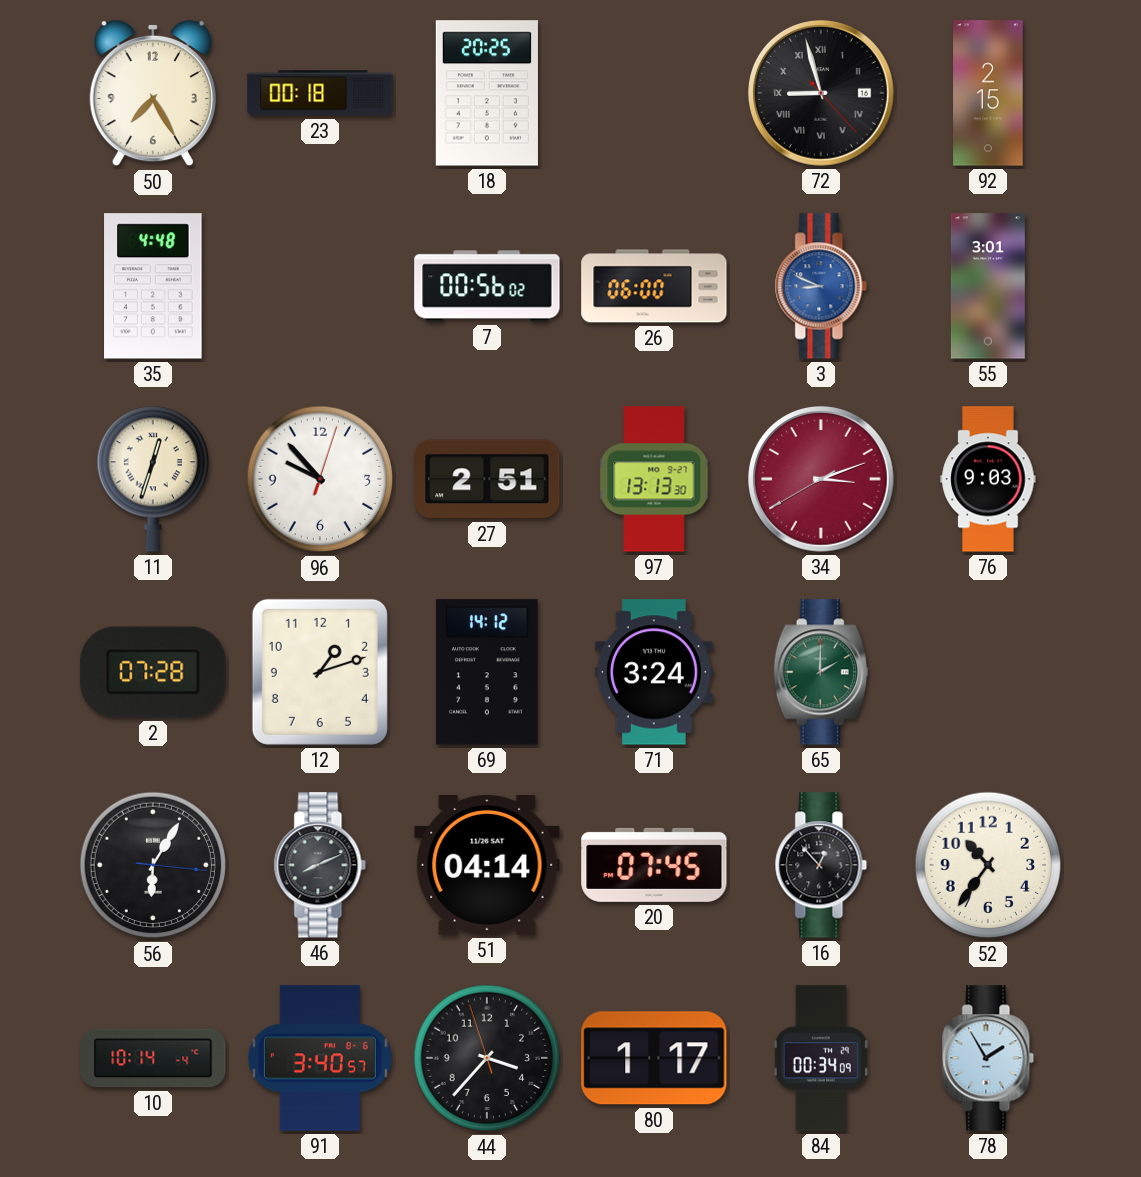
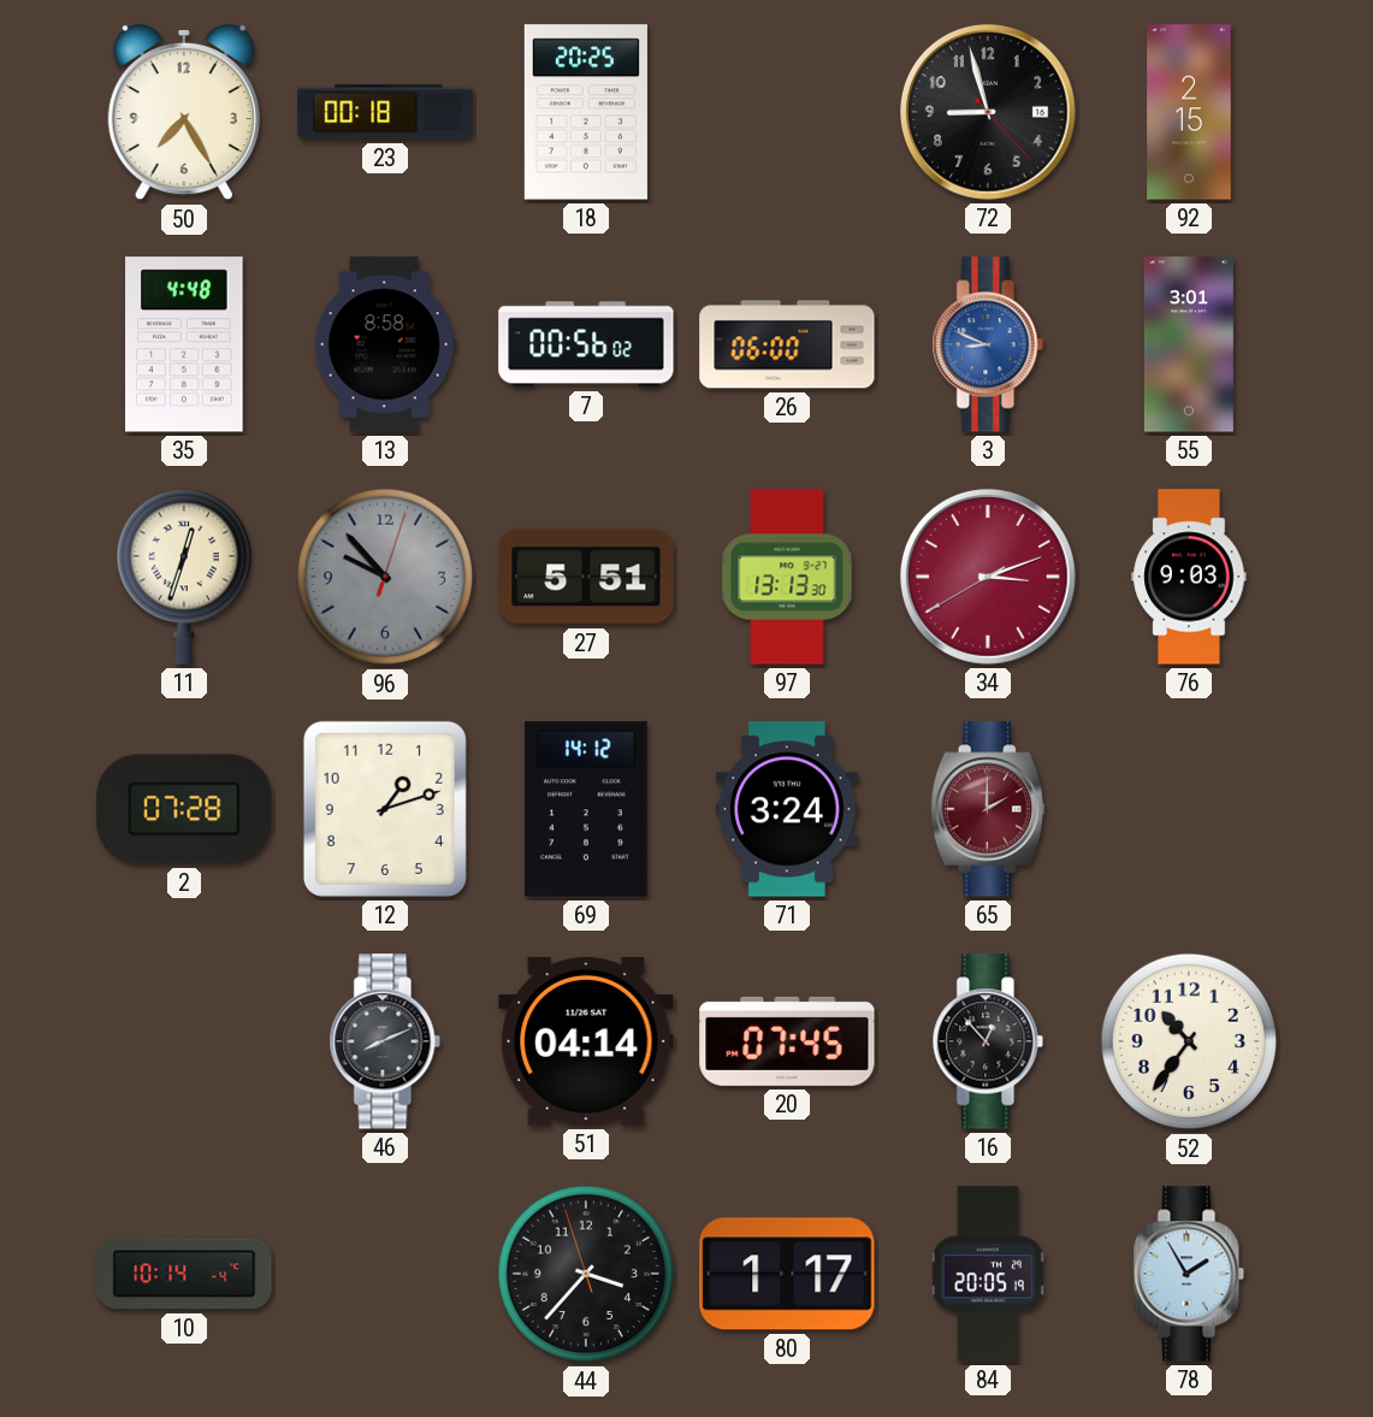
72 numerals: Roman -> Arabic
13: none -> 8:58
96 dial: white -> grey
27: 2:51 -> 5:51
65 dial: green -> burgundy
56: 6:05 -> none
91: 3:40 -> none
84: 00:34 -> 20:05
